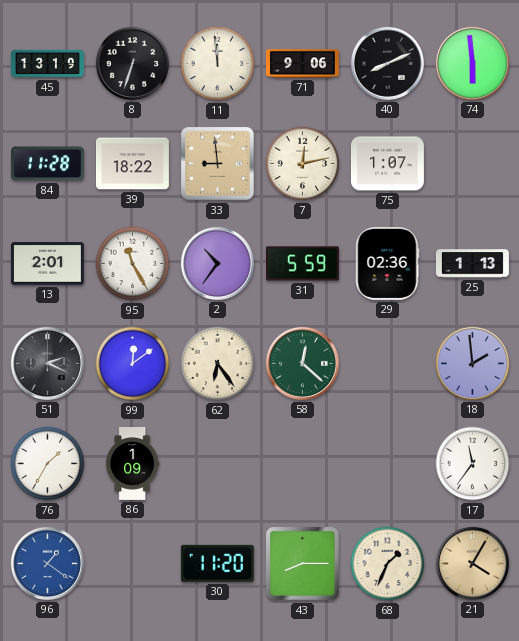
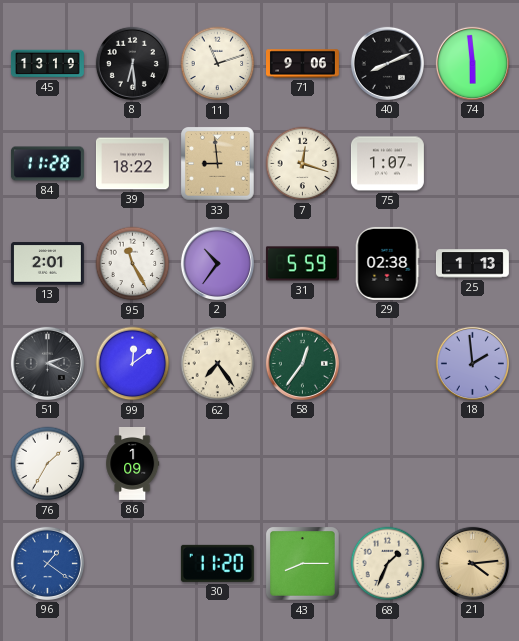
8: 6:33 -> 6:29
11: 11:59 -> 11:12
7: 12:13 -> 12:18
29: 02:36 -> 02:38
62: 6:24 -> 7:24
58: 12:22 -> 12:36
17: 11:36 -> none
21: 4:05 -> 4:14
